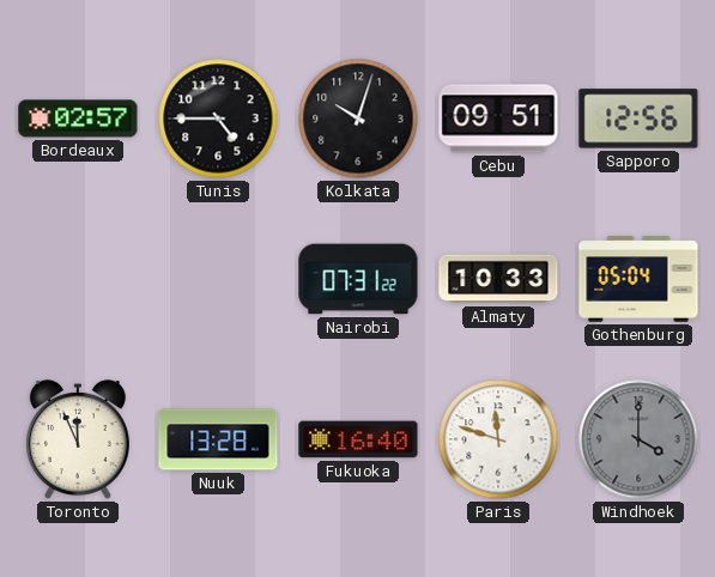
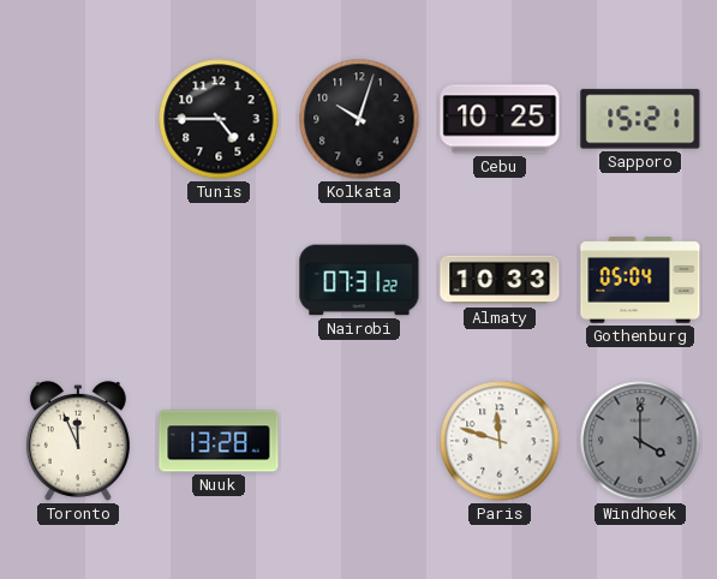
Bordeaux: 02:57 -> none
Cebu: 09:51 -> 10:25
Sapporo: 12:56 -> 15:21
Fukuoka: 16:40 -> none
